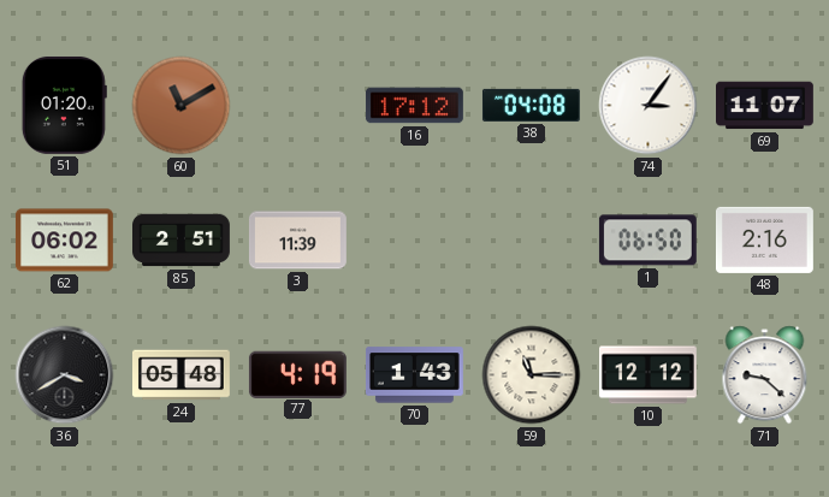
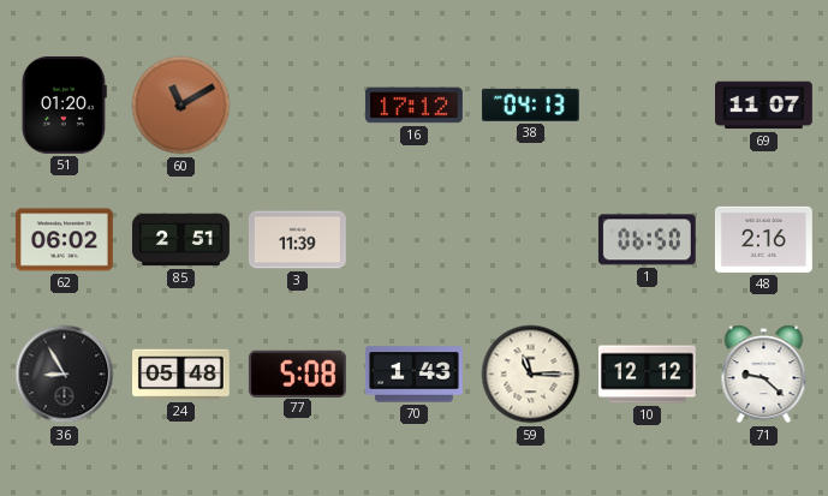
38: 04:08 -> 04:13
74: 3:06 -> none
36: 3:40 -> 8:55
77: 4:19 -> 5:08
